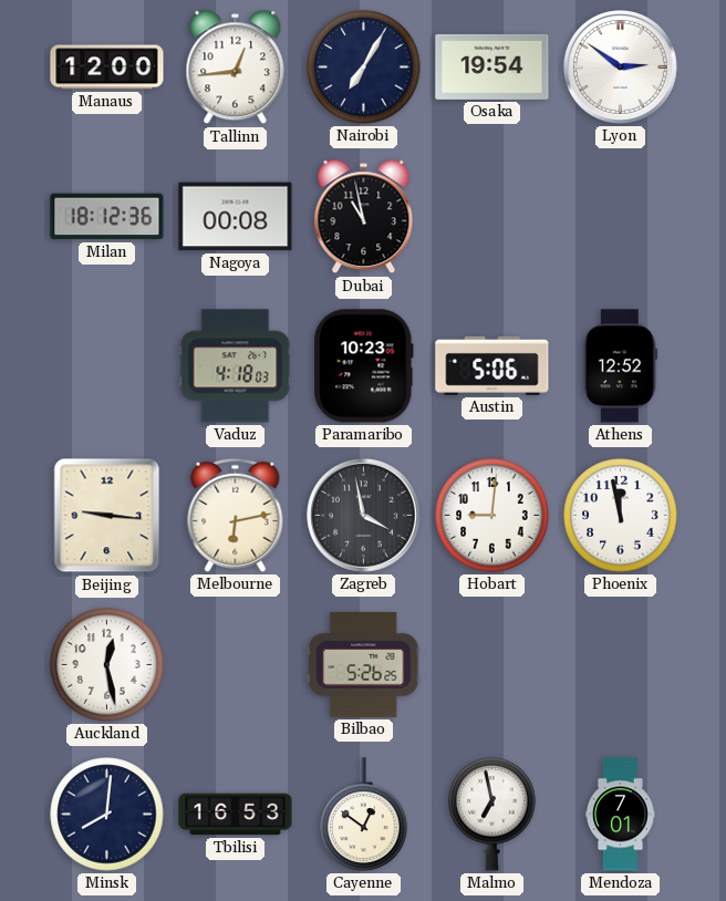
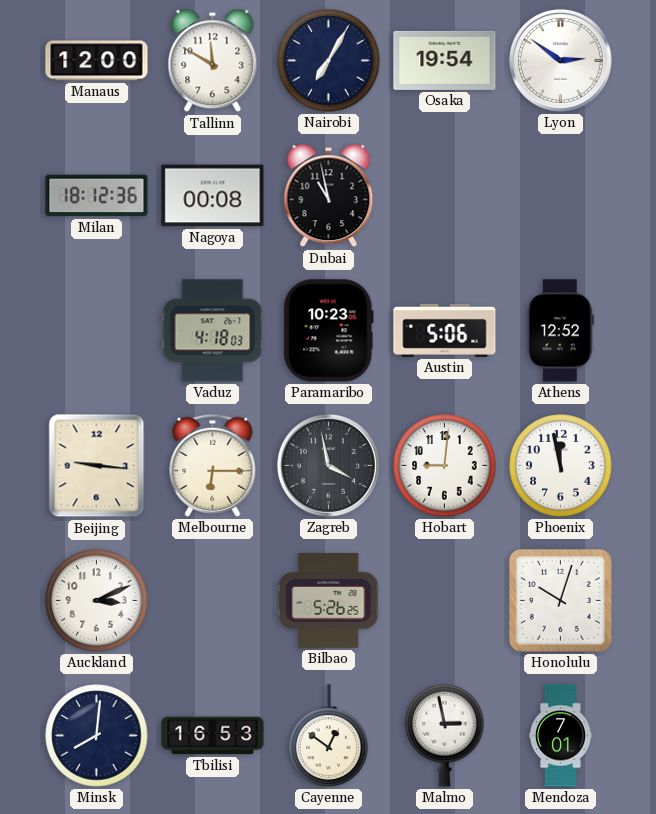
Tallinn: 12:44 -> 11:50
Melbourne: 6:13 -> 6:15
Auckland: 12:28 -> 3:11
Honolulu: none -> 10:03
Malmo: 6:58 -> 2:58
